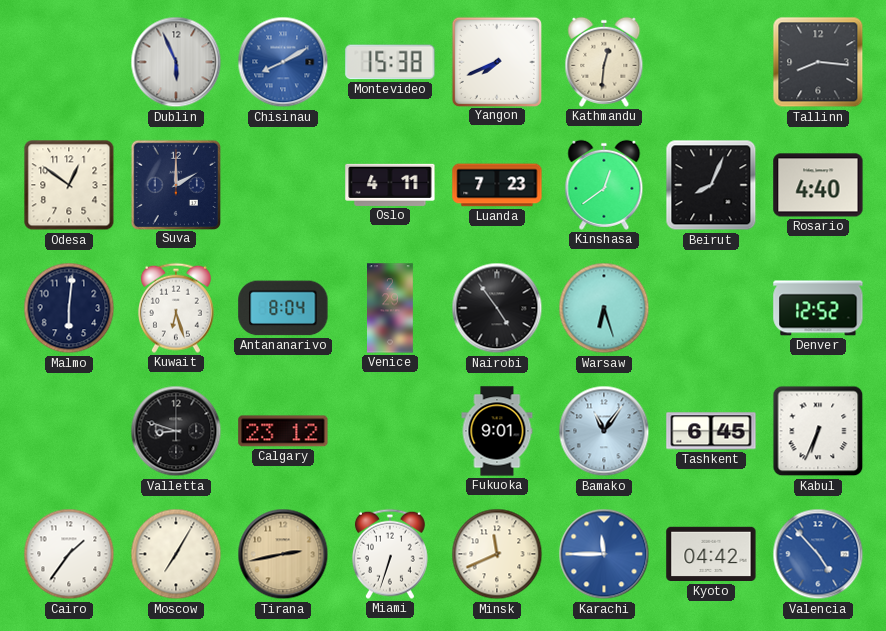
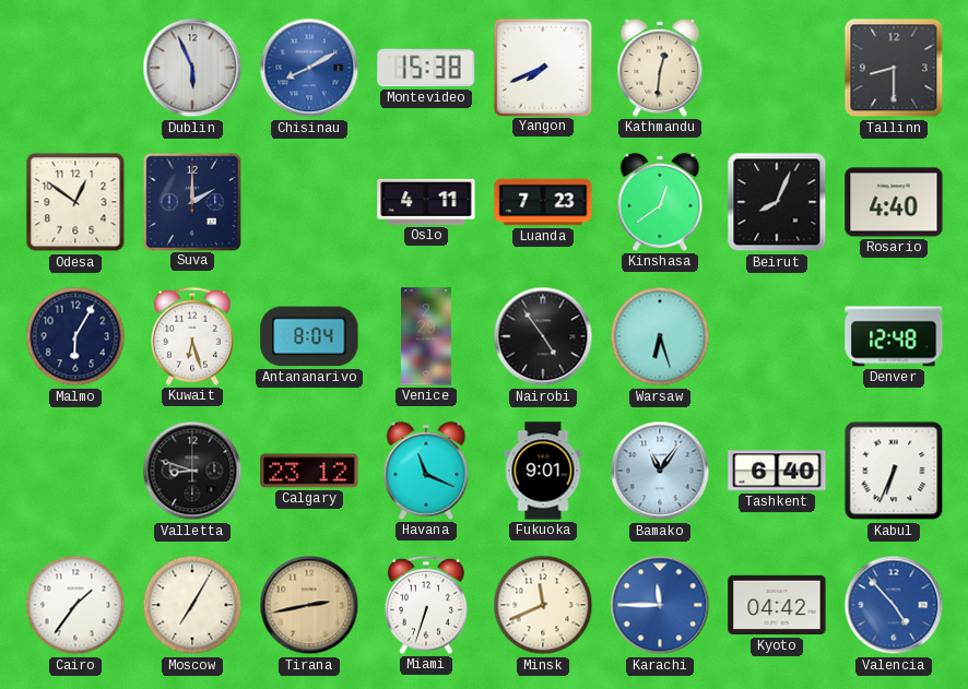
Tallinn: 8:16 -> 8:30
Malmo: 6:01 -> 6:05
Denver: 12:52 -> 12:48
Havana: none -> 11:19
Tashkent: 6:45 -> 6:40
